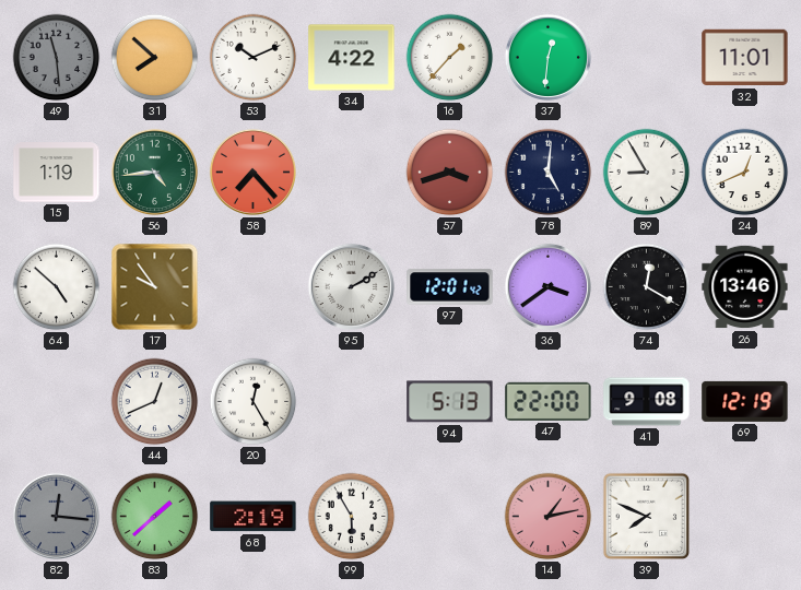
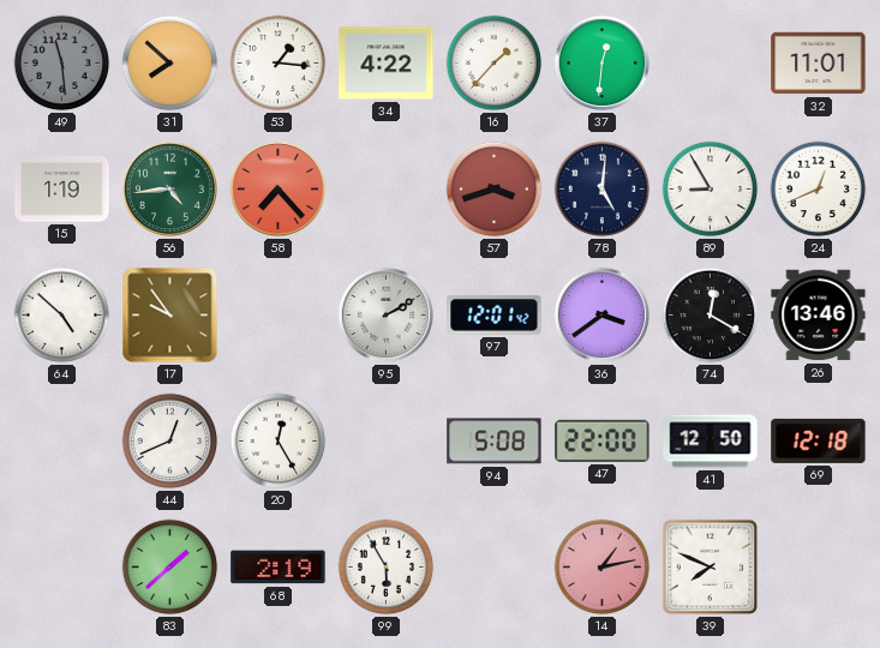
53: 10:11 -> 1:16
94: 5:13 -> 5:08
41: 9:08 -> 12:50
69: 12:19 -> 12:18
82: 12:16 -> none
